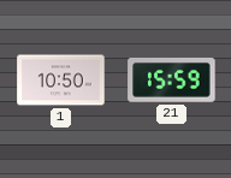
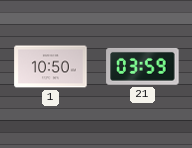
21: 15:59 -> 03:59
